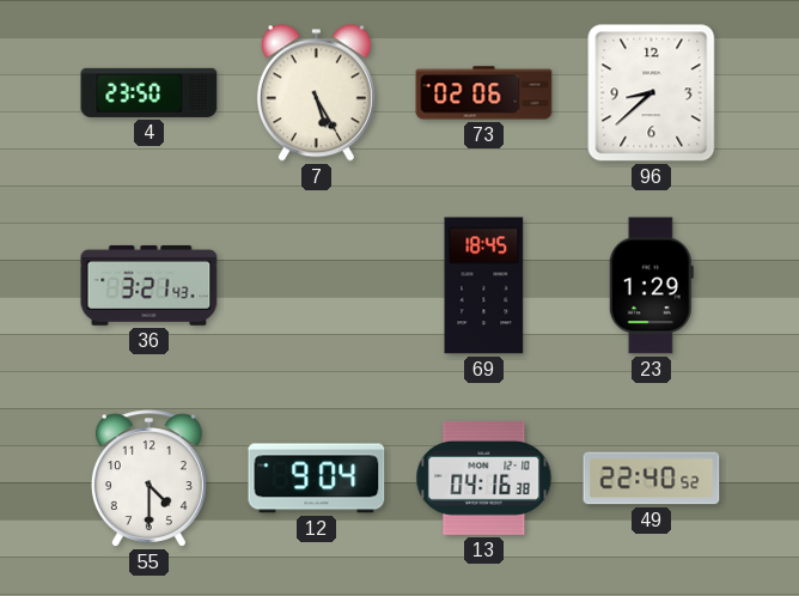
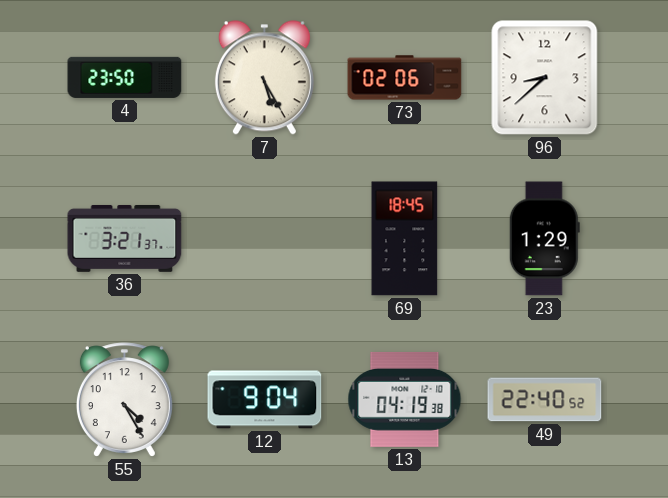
36: 3:21:43 -> 3:21:37
55: 4:30 -> 4:25
13: 04:16 -> 04:19
